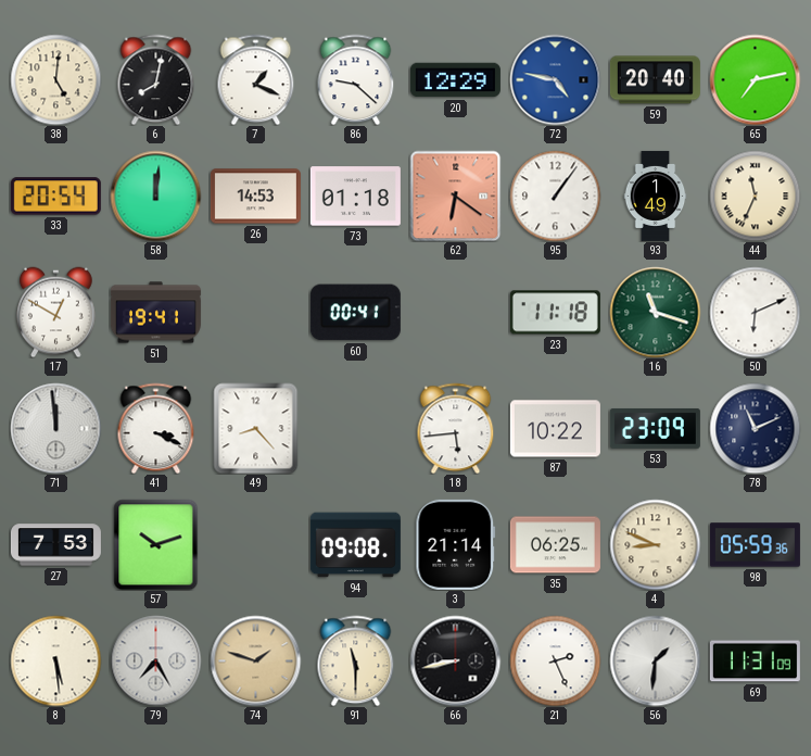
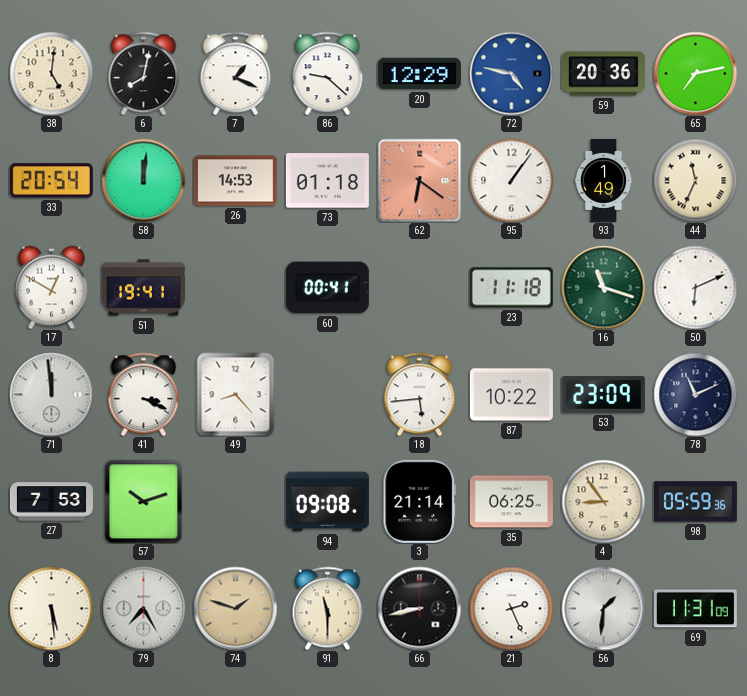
59: 20:40 -> 20:36
4: 8:49 -> 8:54
